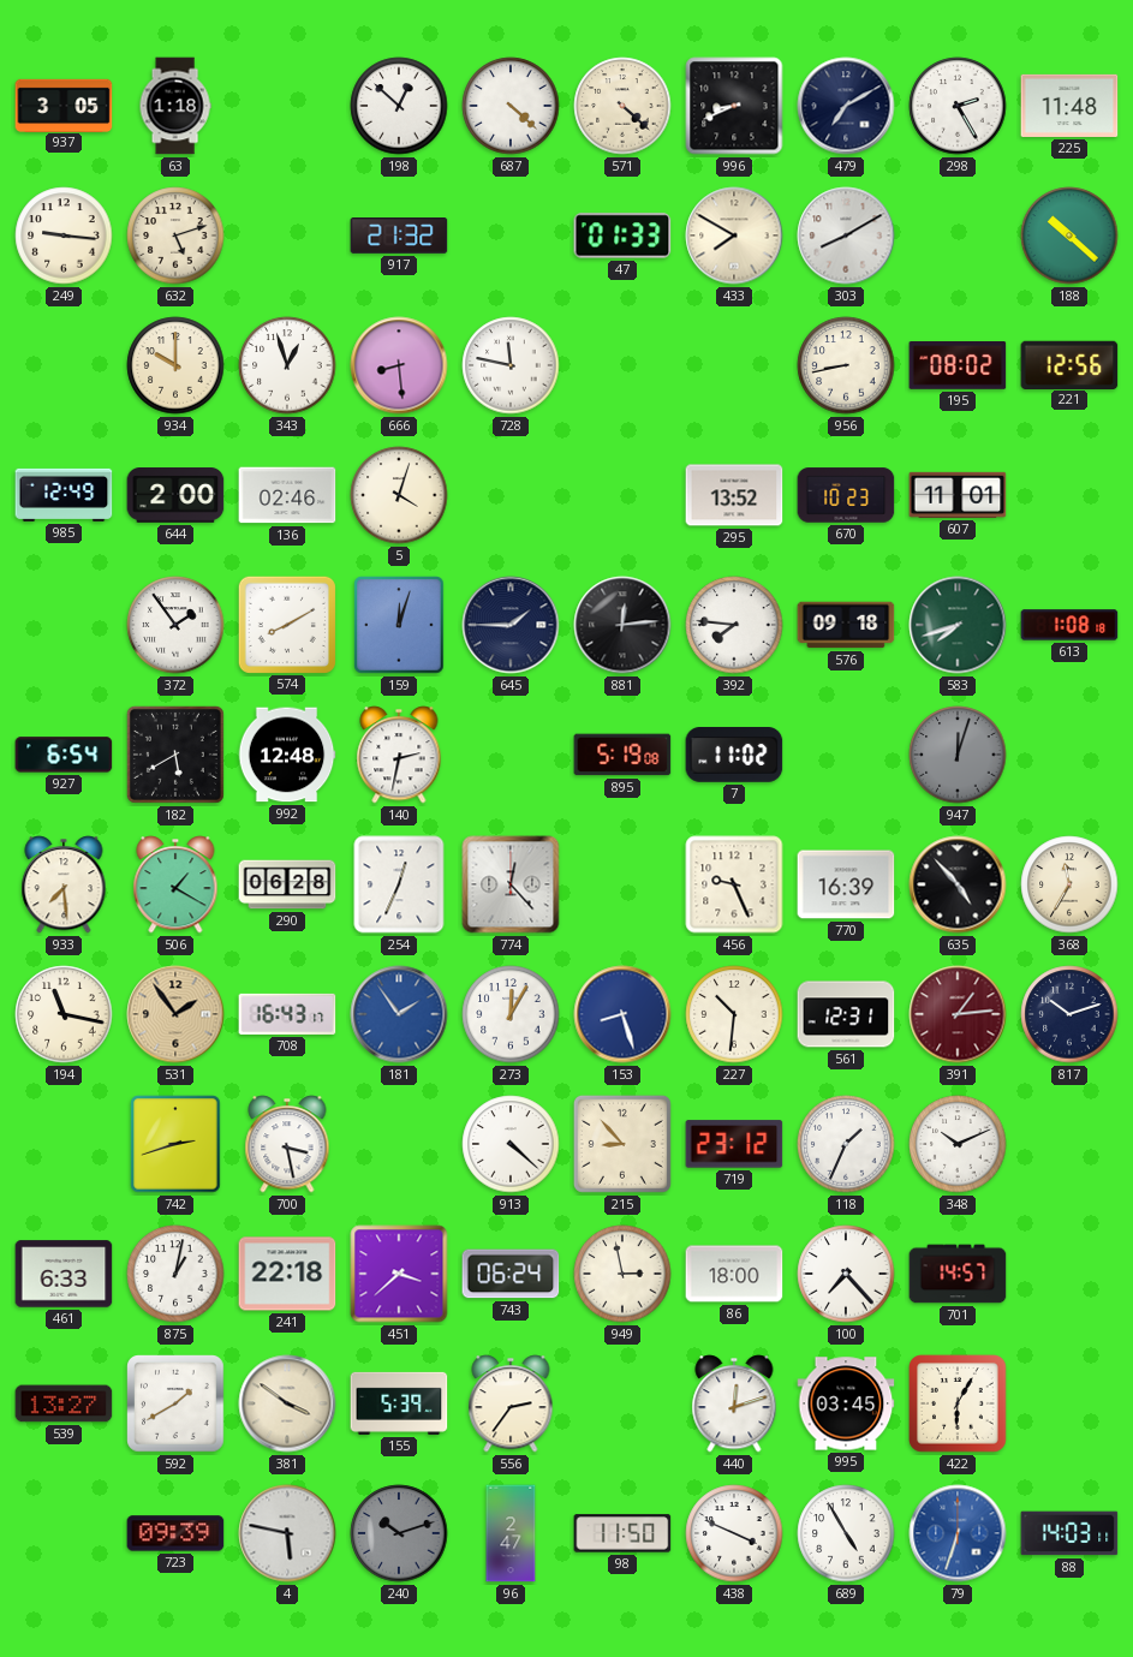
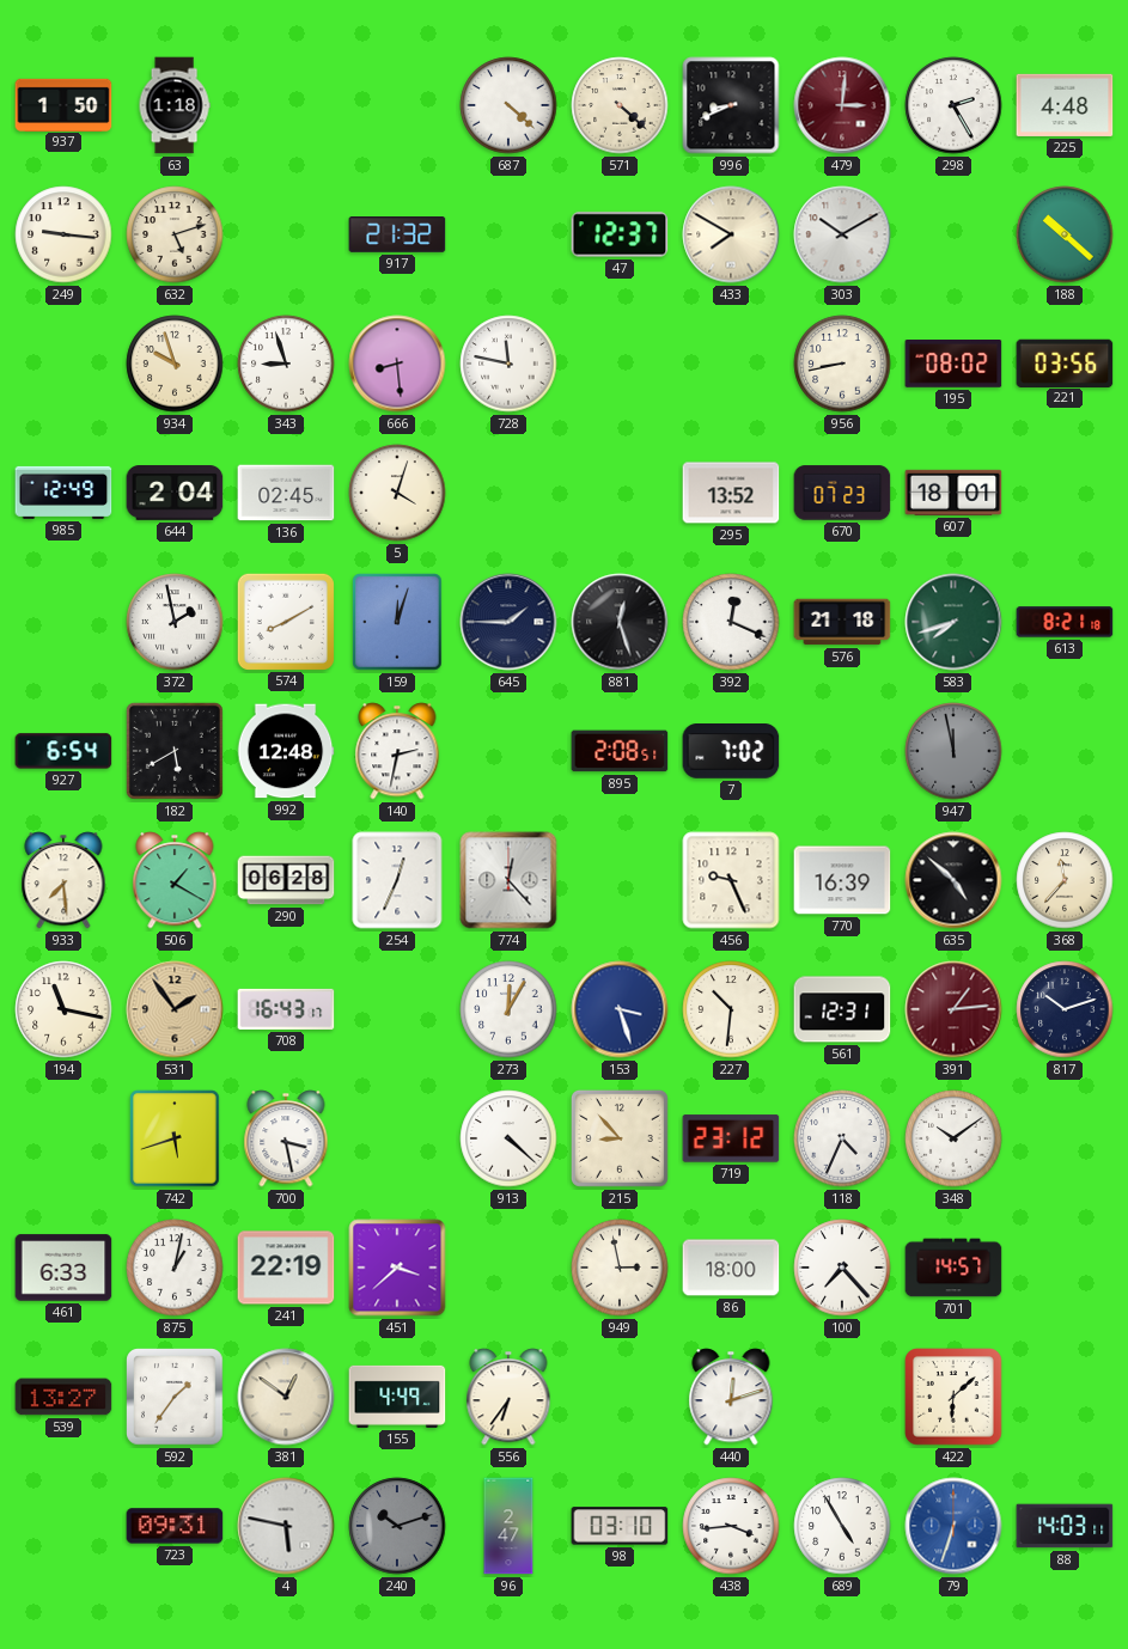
937: 3:05 -> 1:50
198: 12:52 -> none
479: 7:10 -> 3:01
479 dial: navy -> burgundy
225: 11:48 -> 4:48
47: 01:33 -> 12:37
303: 8:10 -> 10:10
934: 10:00 -> 9:57
343: 12:57 -> 8:57
221: 12:56 -> 03:56
644: 2:00 -> 2:04
136: 02:46 -> 02:45
670: 10:23 -> 07:23
607: 11:01 -> 18:01
372: 1:54 -> 1:58
881: 12:14 -> 12:27
392: 7:46 -> 12:19
576: 09:18 -> 21:18
613: 1:08 -> 8:21
895: 5:19 -> 2:08
7: 11:02 -> 7:02
947: 12:03 -> 11:58
635: 4:53 -> 4:52
368: 11:35 -> 11:37
181: 1:54 -> none
153: 8:27 -> 3:27
742: 2:42 -> 5:42
118: 1:34 -> 4:34
348: 10:11 -> 10:09
241: 22:18 -> 22:19
743: 06:24 -> none
592: 1:40 -> 1:36
381: 3:51 -> 12:51
155: 5:39 -> 4:49
556: 2:36 -> 6:36
995: 03:45 -> none
422: 6:05 -> 6:08
723: 09:39 -> 09:31
98: 11:50 -> 03:10
438: 3:49 -> 3:44
